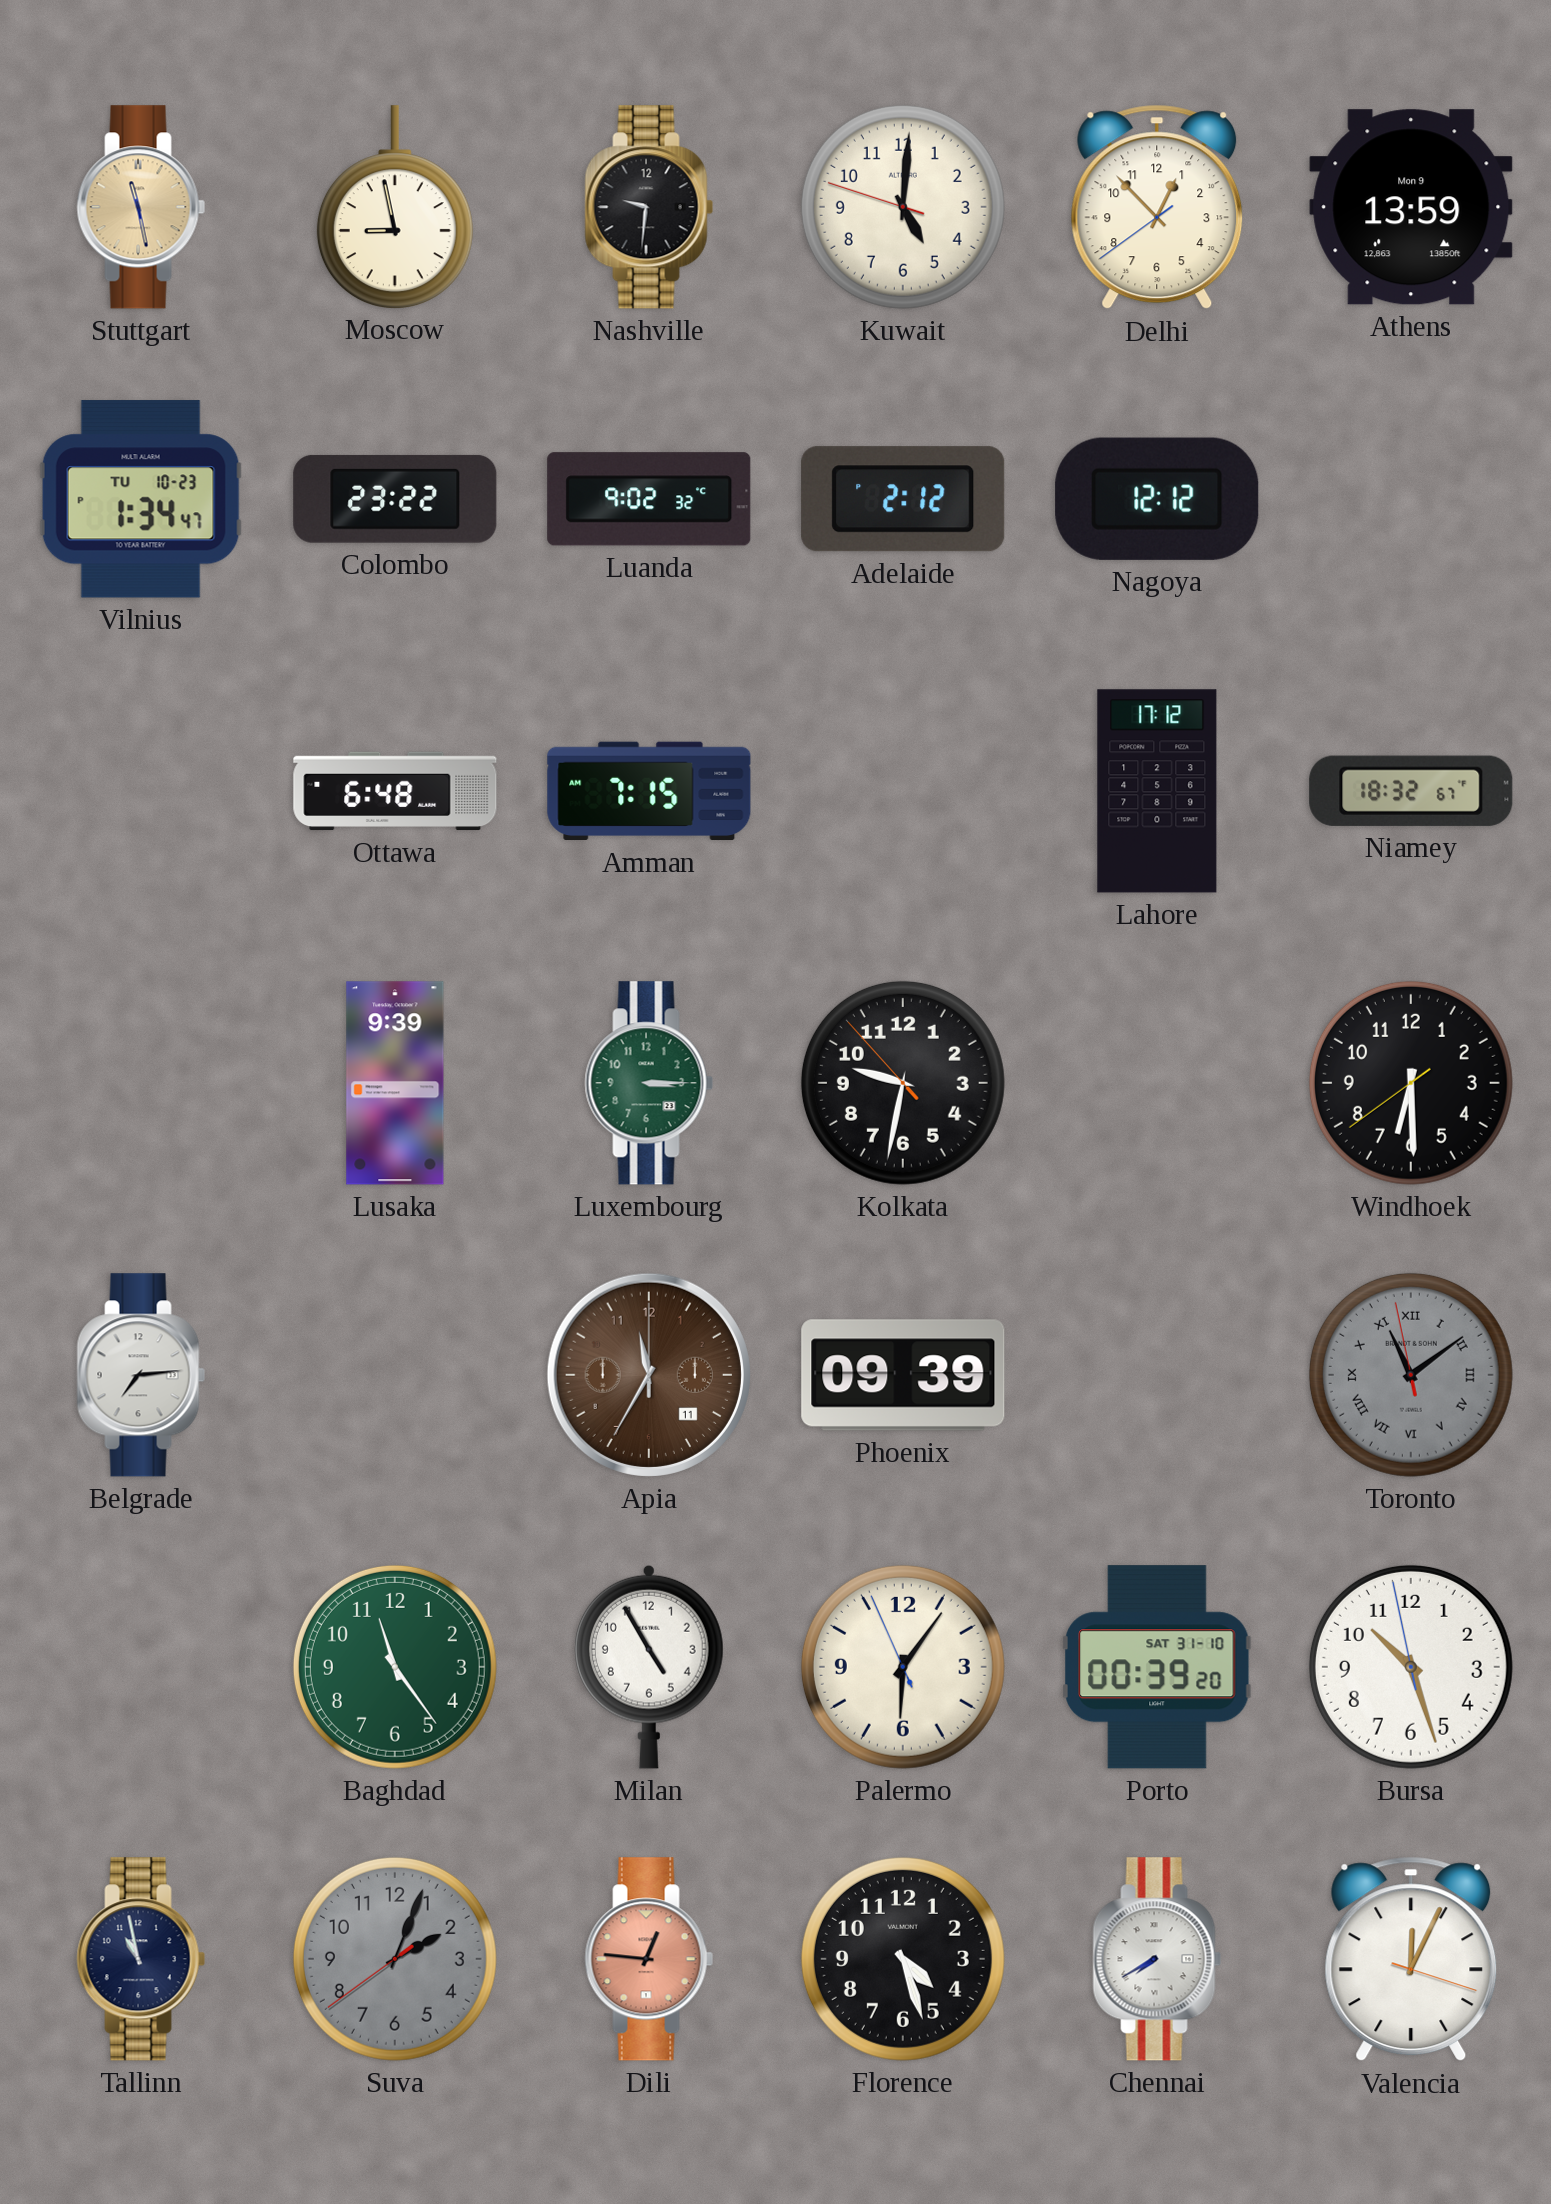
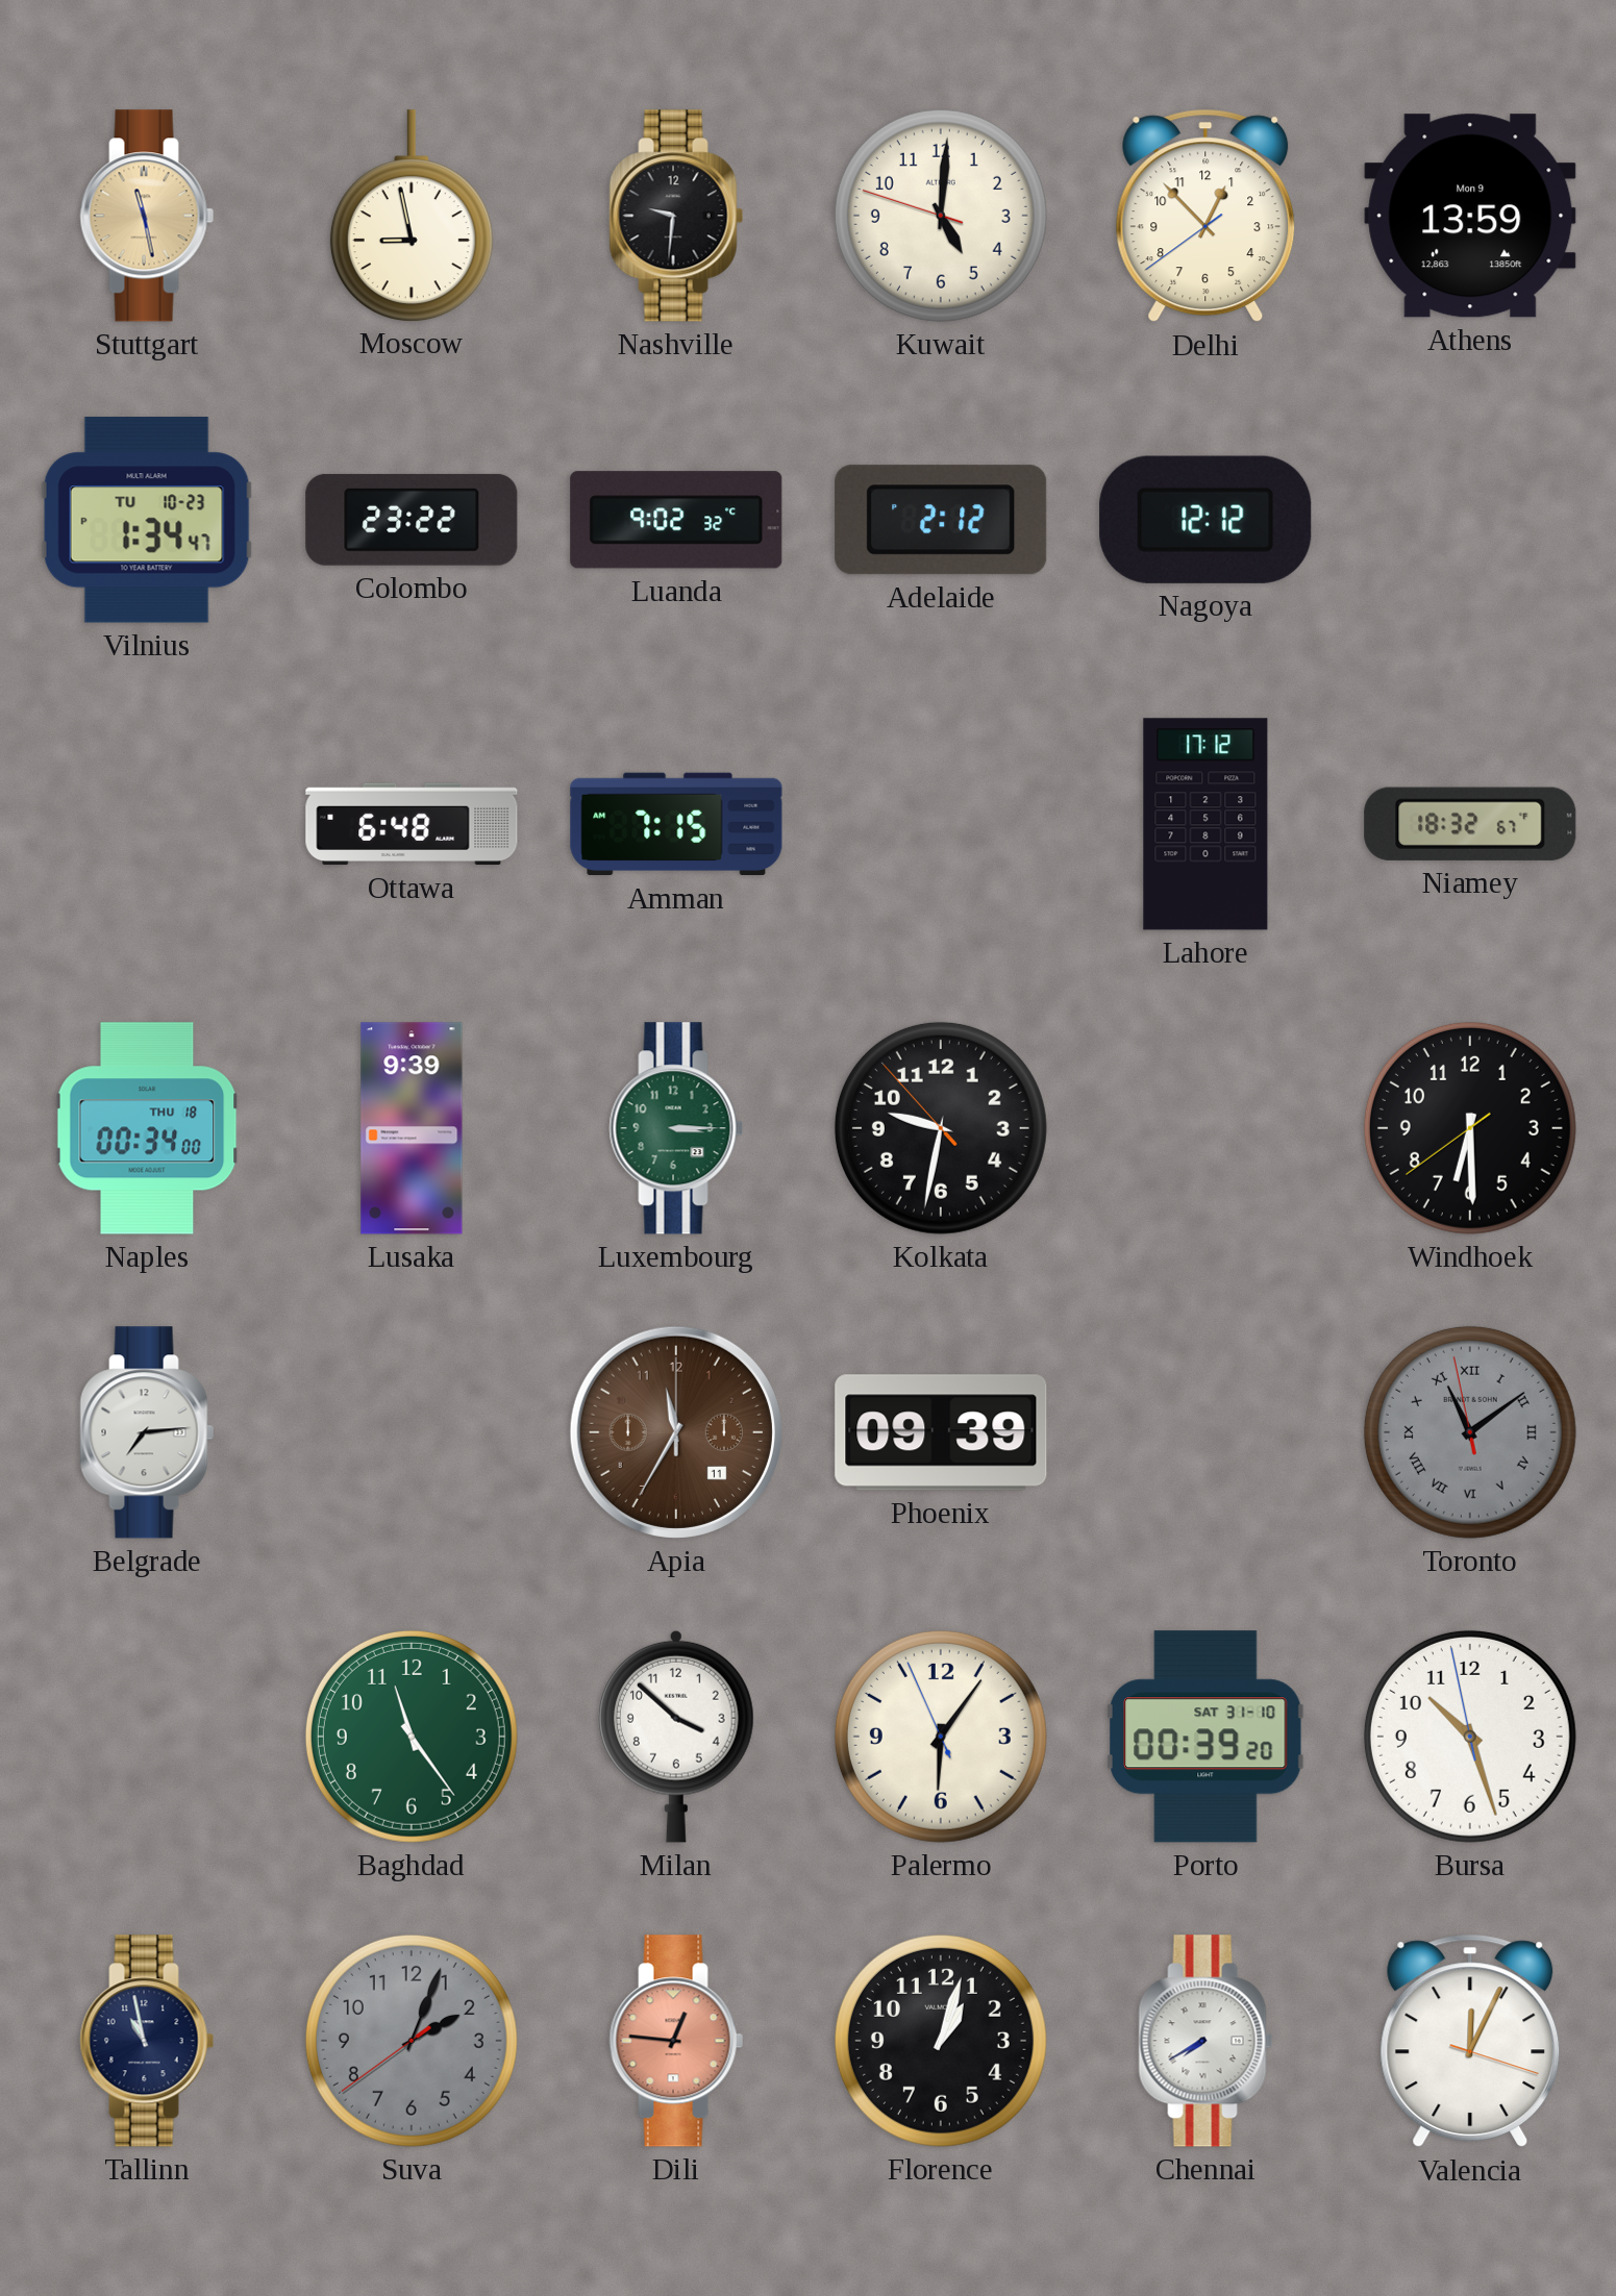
Naples: none -> 00:34
Milan: 4:55 -> 3:52
Florence: 4:27 -> 1:03
